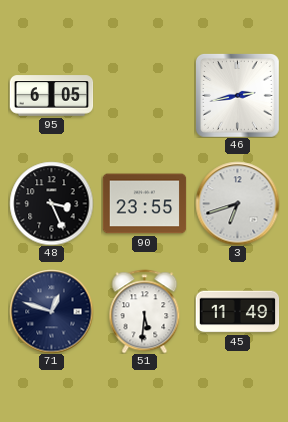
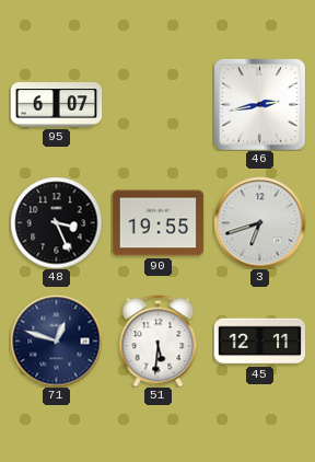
95: 6:05 -> 6:07
90: 23:55 -> 19:55
45: 11:49 -> 12:11
